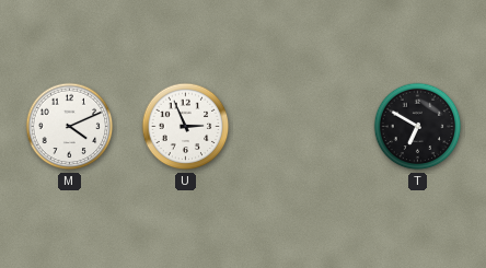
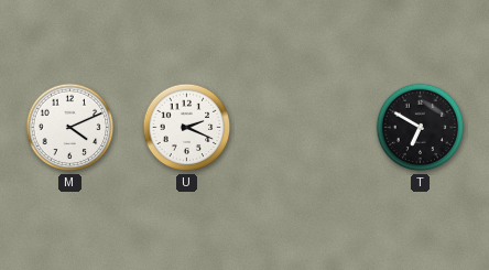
U: 2:56 -> 2:19
